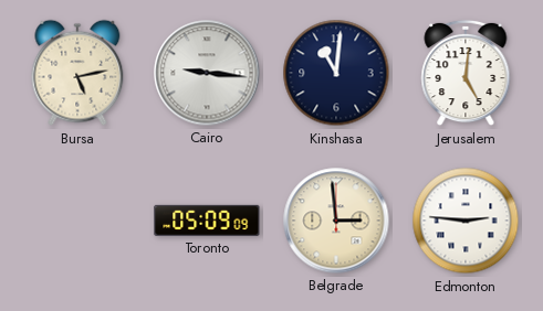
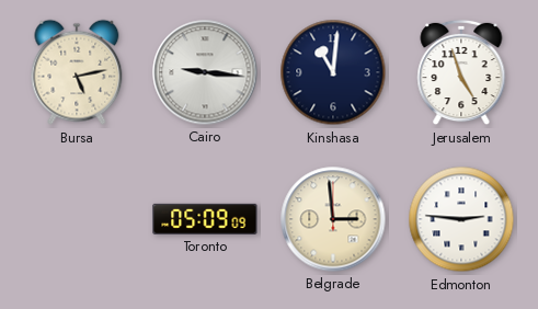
Jerusalem: 5:01 -> 4:57
